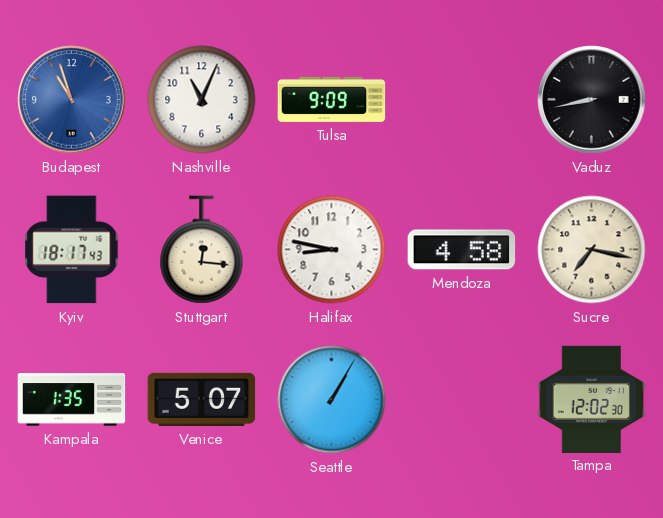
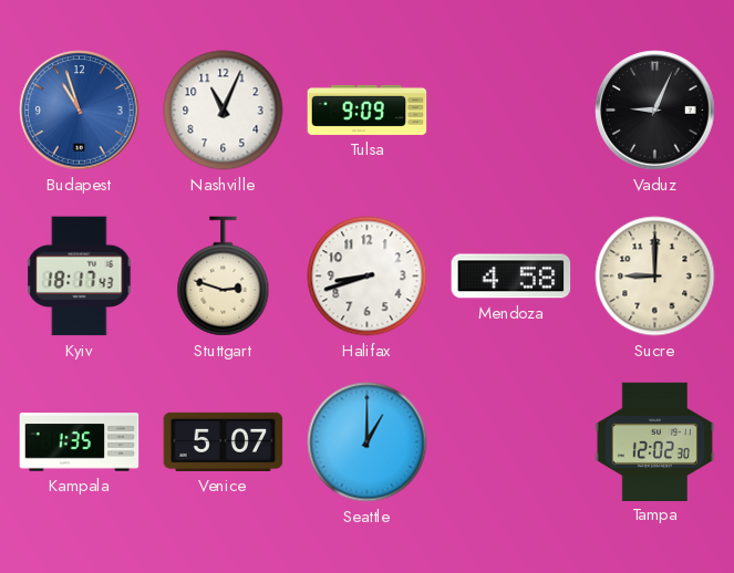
Vaduz: 8:43 -> 9:04
Stuttgart: 12:16 -> 2:48
Halifax: 8:47 -> 8:42
Sucre: 7:17 -> 9:00
Seattle: 1:05 -> 1:00
